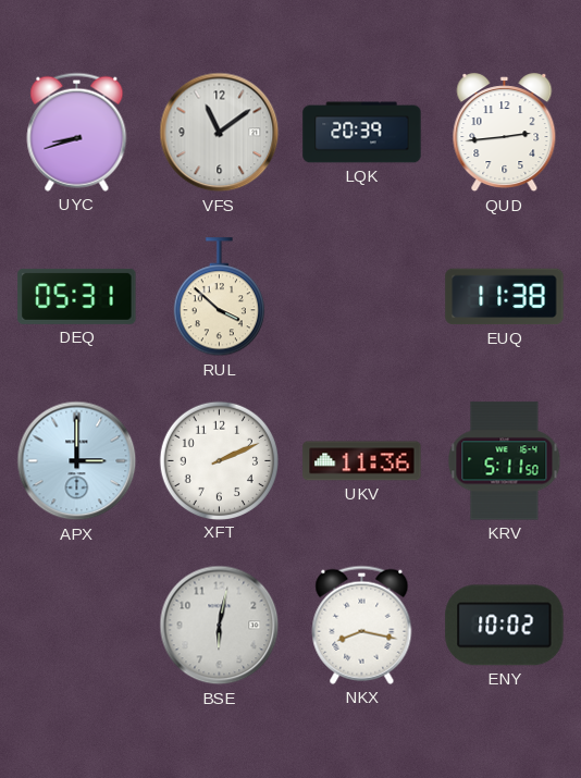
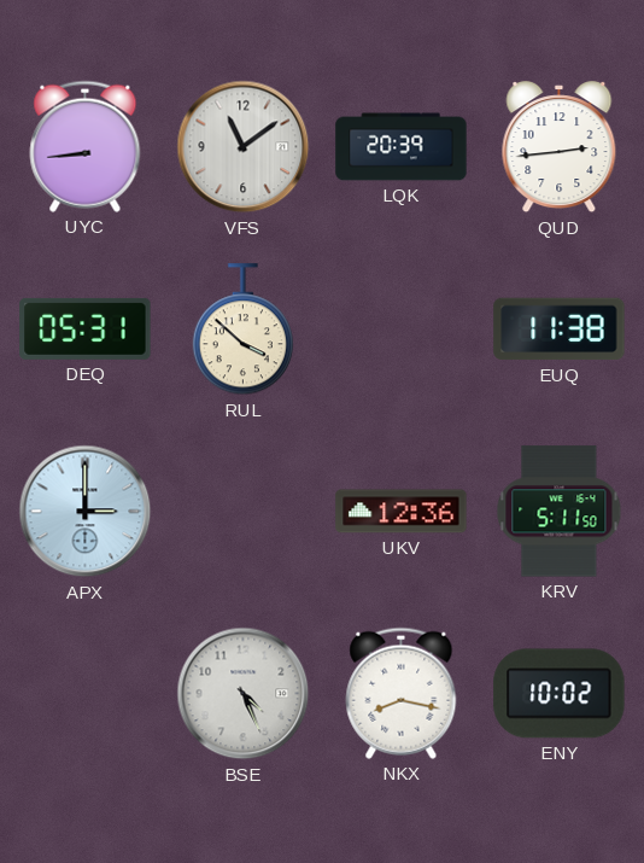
UYC: 8:42 -> 8:44
XFT: 2:11 -> none
UKV: 11:36 -> 12:36
BSE: 6:02 -> 4:26
